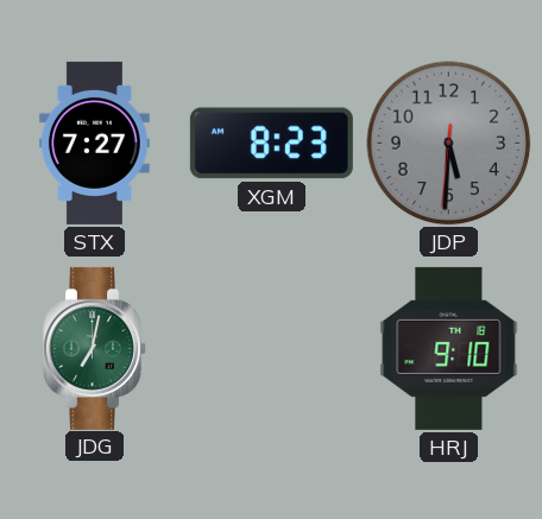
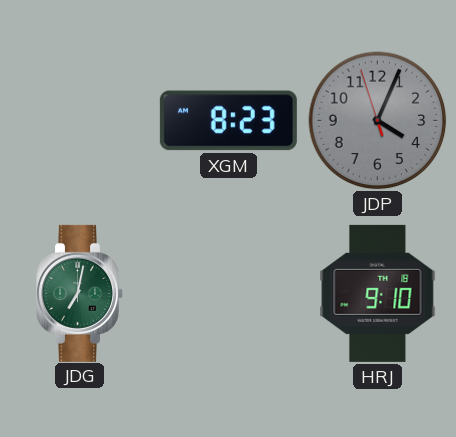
STX: 7:27 -> none
JDP: 5:30 -> 4:03
